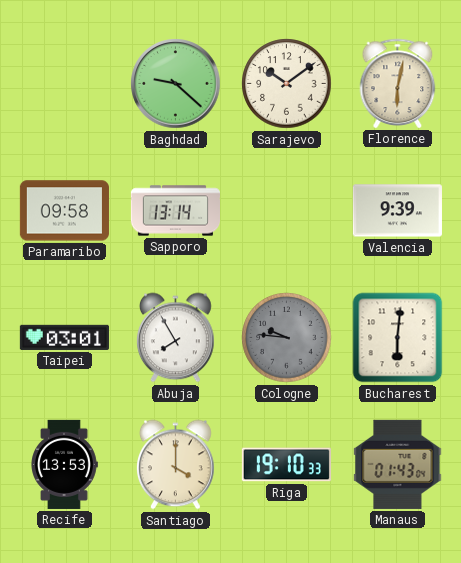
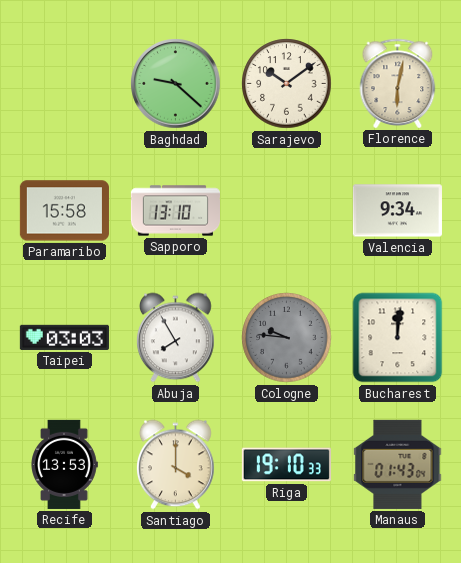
Paramaribo: 09:58 -> 15:58
Sapporo: 13:14 -> 13:10
Valencia: 9:39 -> 9:34
Taipei: 03:01 -> 03:03
Bucharest: 6:01 -> 12:01
